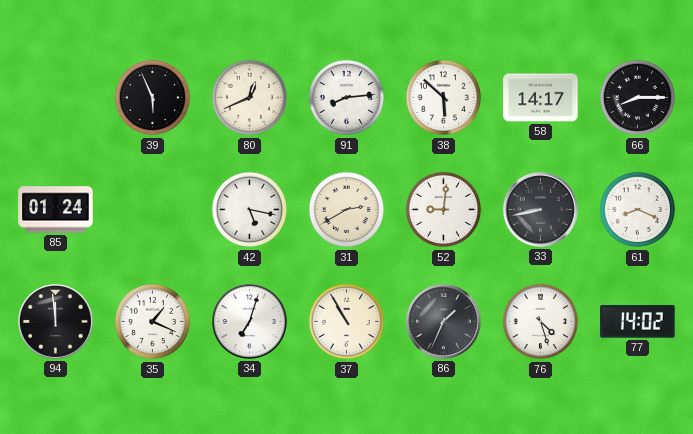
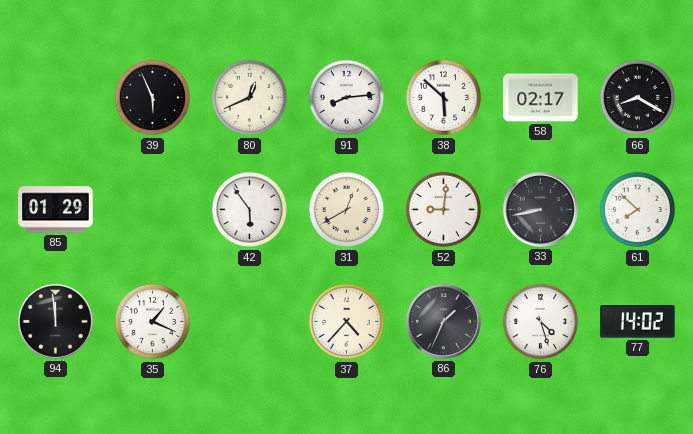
58: 14:17 -> 02:17
66: 8:15 -> 8:20
85: 01:24 -> 01:29
42: 5:17 -> 5:54
31: 2:40 -> 12:40
61: 8:19 -> 7:52
34: 7:03 -> none
37: 10:55 -> 4:37
